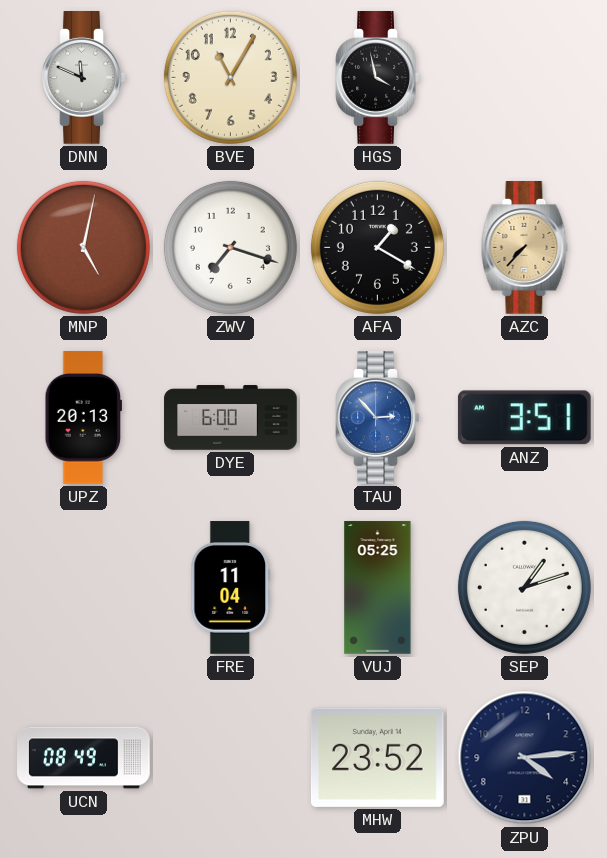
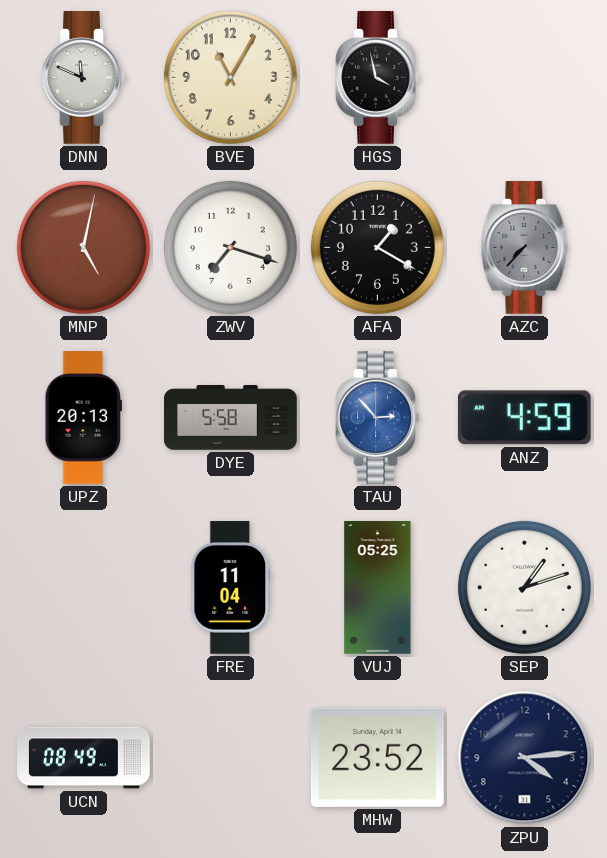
AZC dial: champagne -> grey
DYE: 6:00 -> 5:58
ANZ: 3:51 -> 4:59
